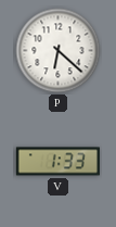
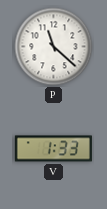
P: 6:22 -> 11:22
